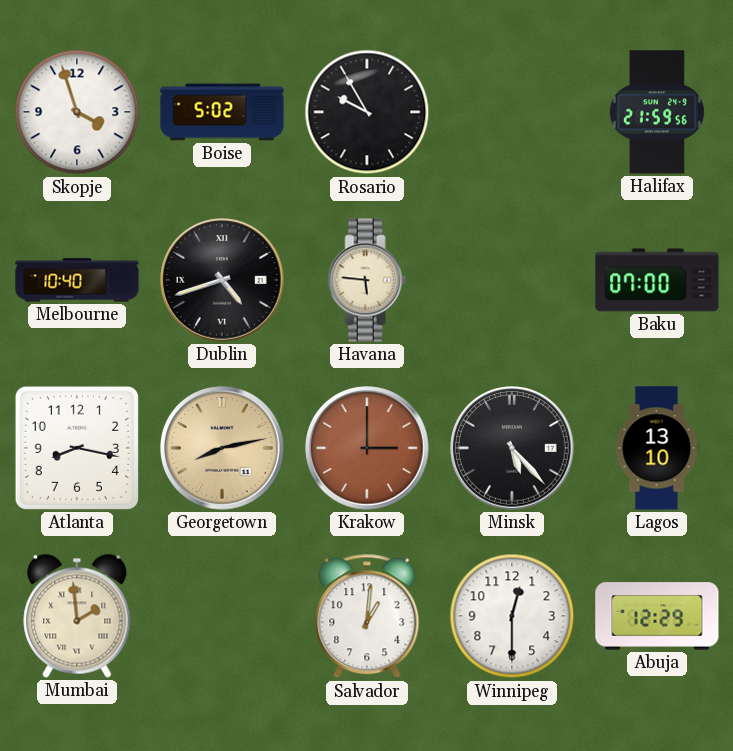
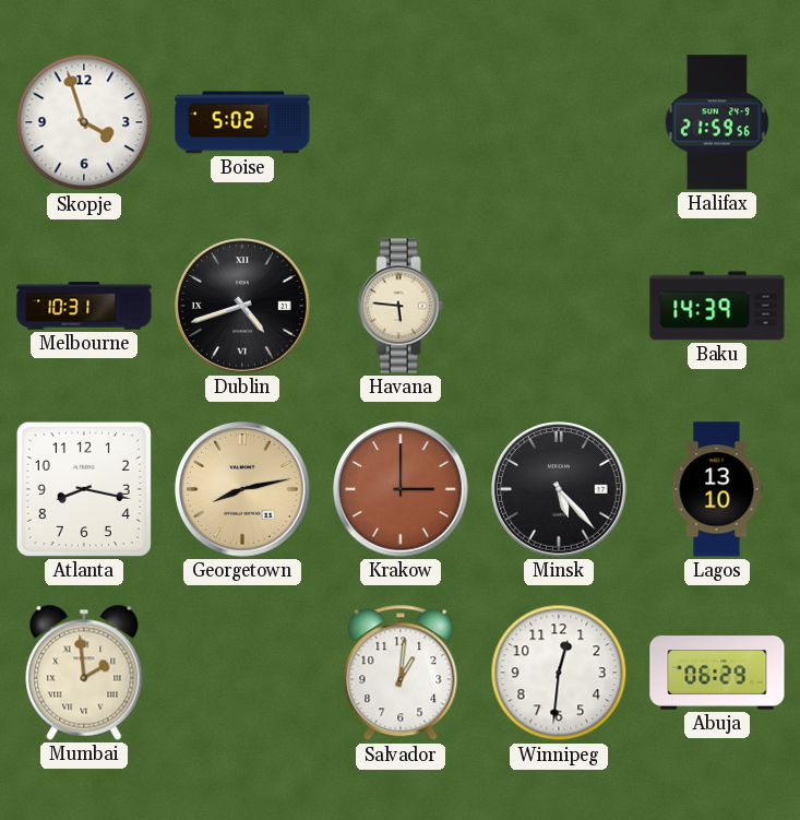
Rosario: 9:55 -> none
Melbourne: 10:40 -> 10:31
Baku: 07:00 -> 14:39
Winnipeg: 12:30 -> 12:31
Abuja: 12:29 -> 06:29
